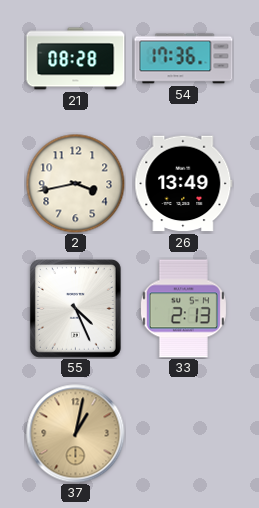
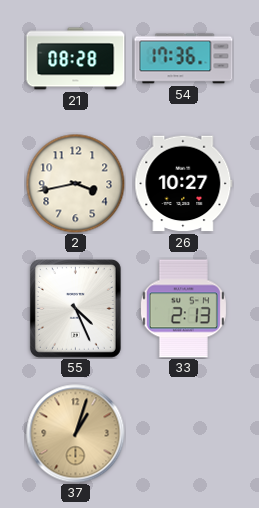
26: 13:49 -> 10:27
37: 1:02 -> 1:03
